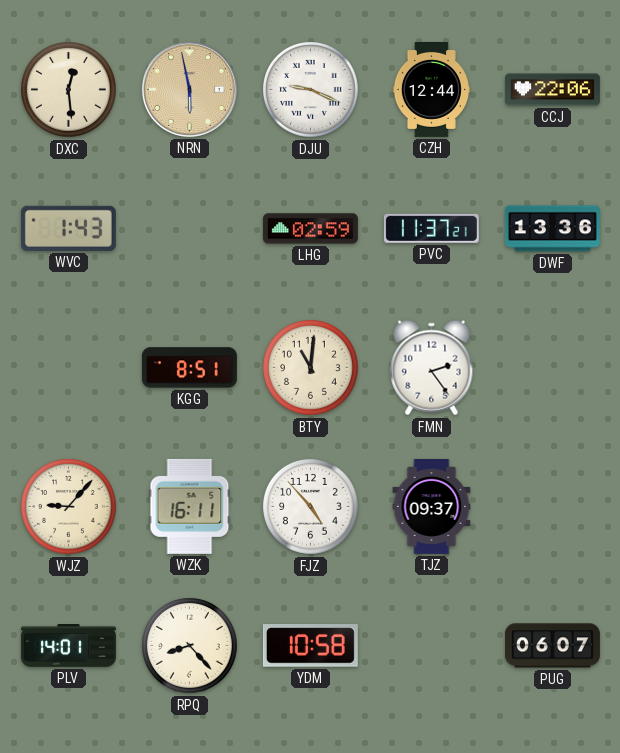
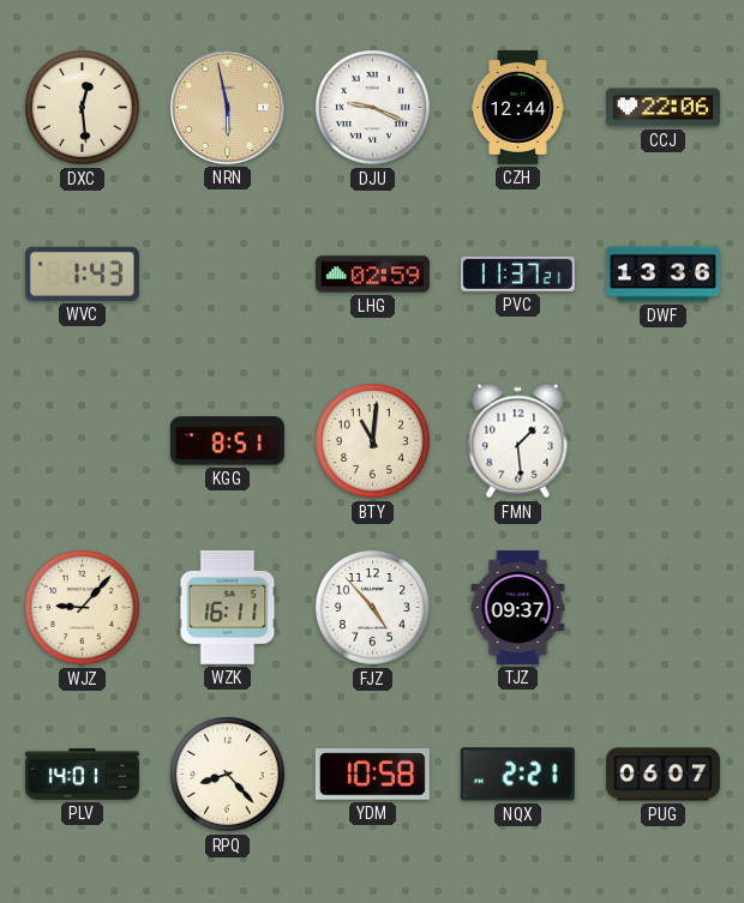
FMN: 2:24 -> 1:29
NQX: none -> 2:21
